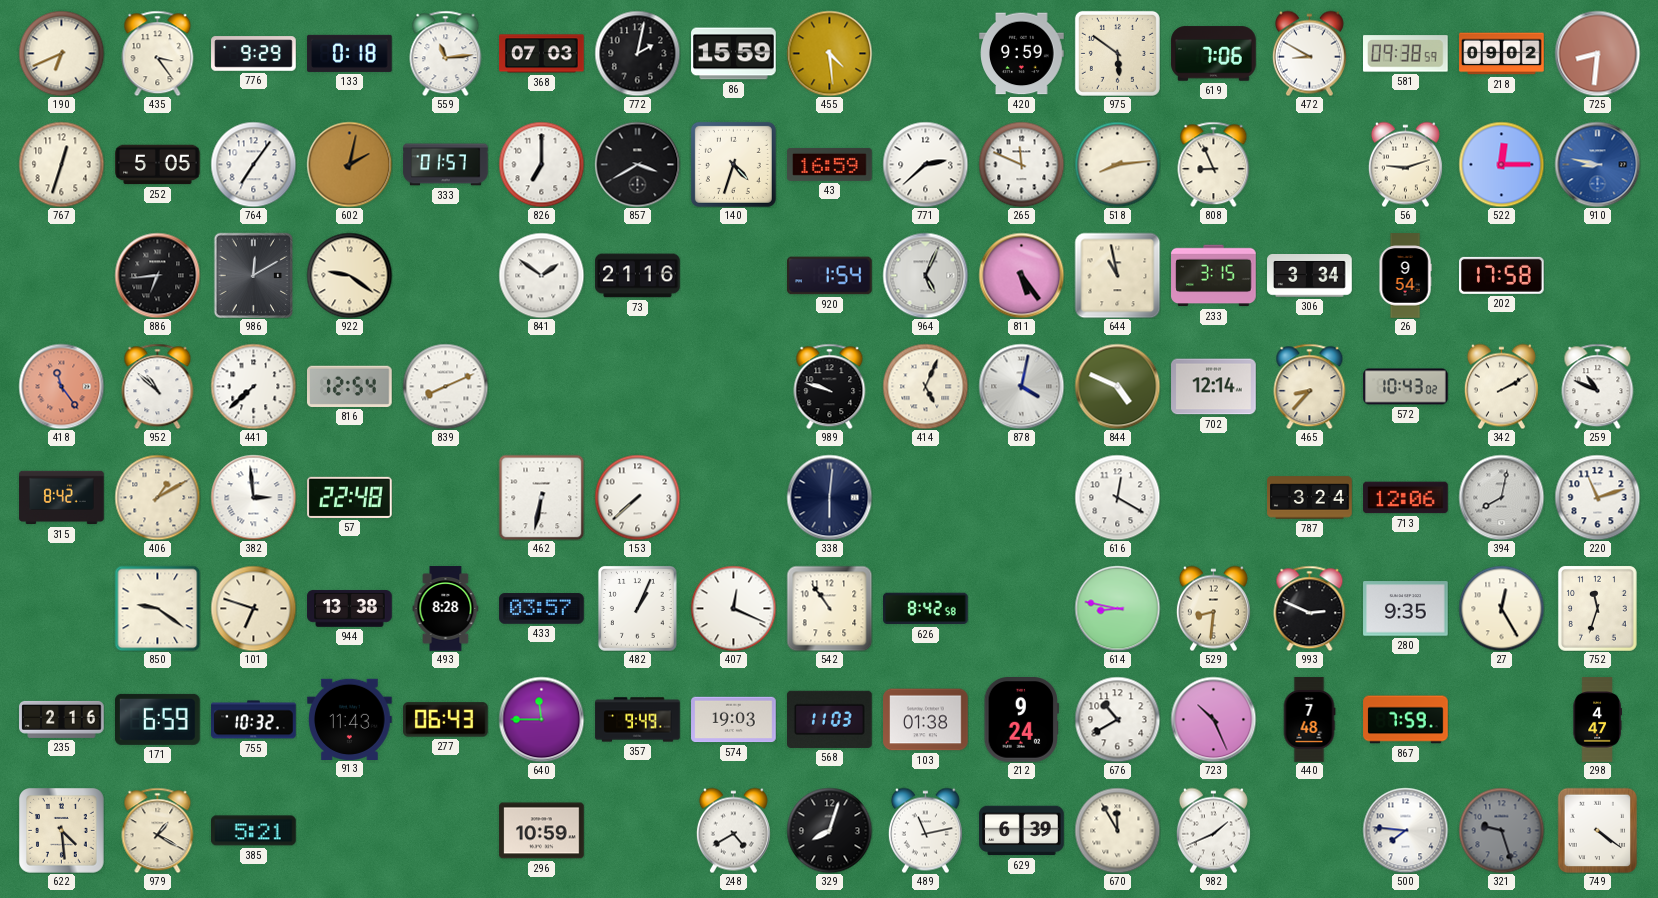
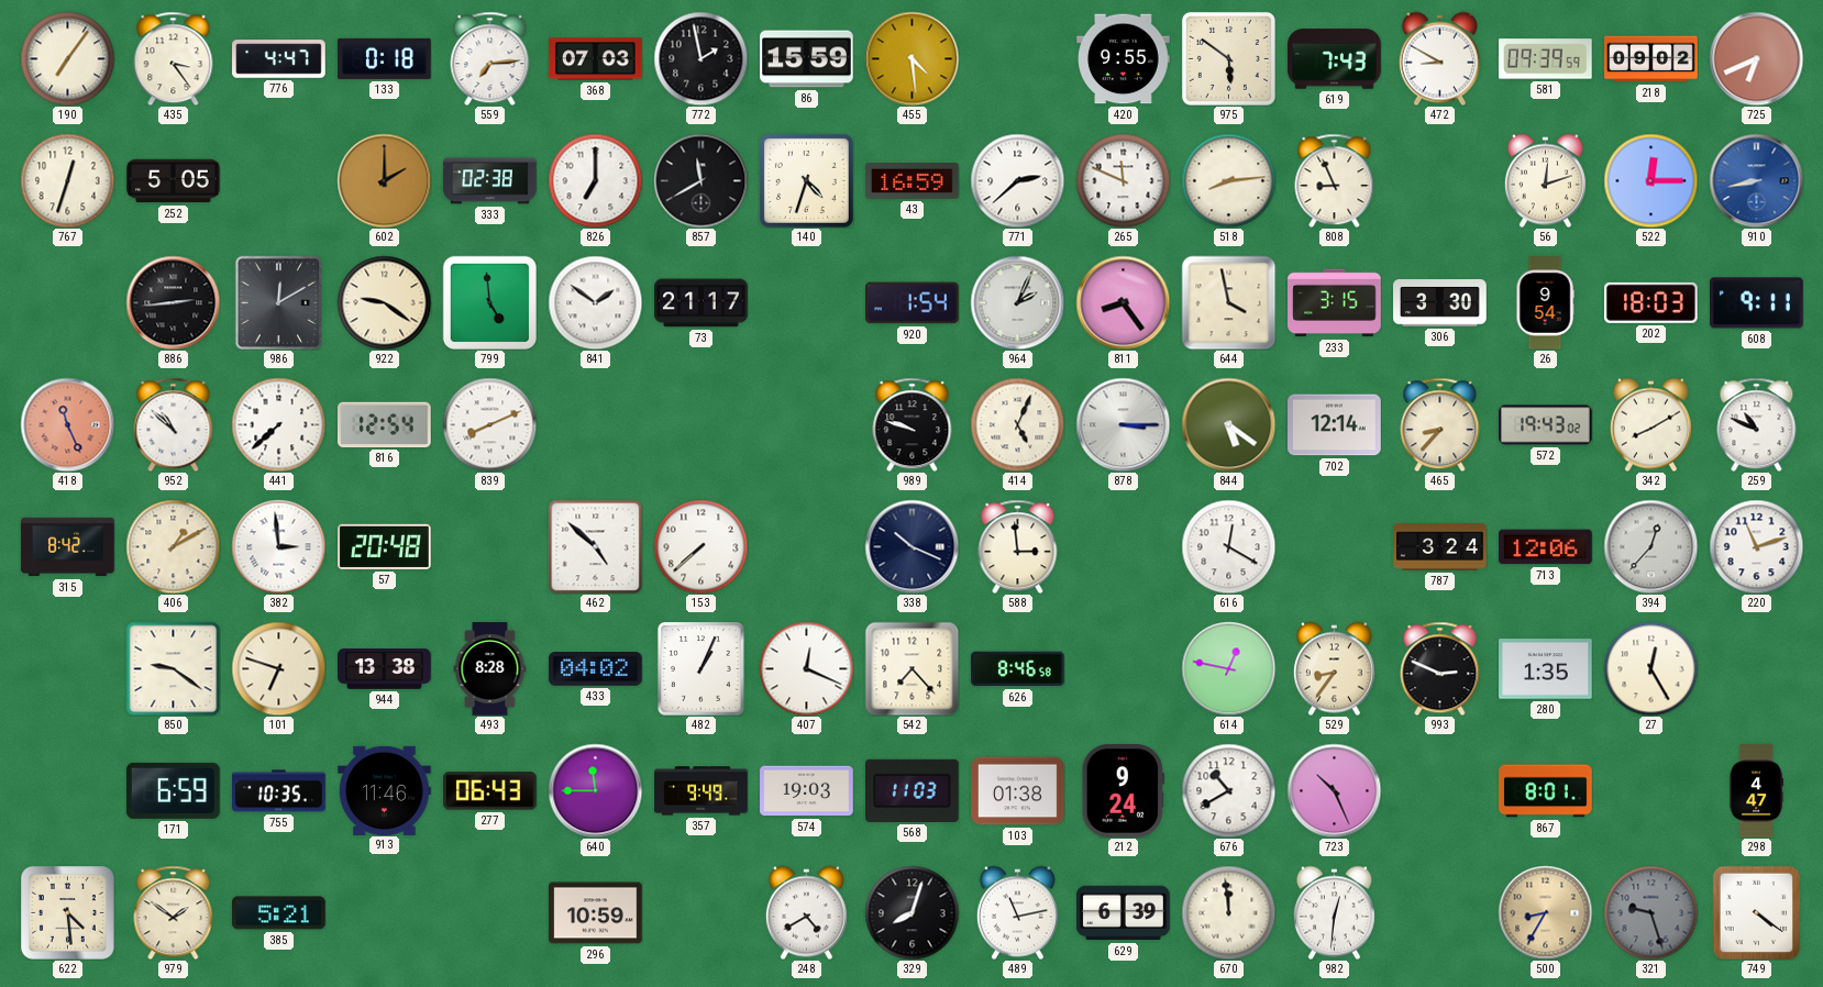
190: 6:41 -> 7:06
776: 9:29 -> 4:47
559: 11:14 -> 7:14
772: 2:02 -> 1:58
420: 9:59 -> 9:55
619: 7:06 -> 7:43
581: 09:38 -> 09:39
725: 8:31 -> 6:41
764: 7:06 -> none
602: 2:02 -> 2:00
333: 01:57 -> 02:38
857: 3:40 -> 11:40
56: 9:12 -> 12:12
910: 8:47 -> 8:43
886: 6:44 -> 2:44
799: none -> 4:59
73: 21:16 -> 21:17
964: 5:04 -> 2:04
811: 5:24 -> 8:24
644: 10:58 -> 3:58
306: 3:34 -> 3:30
202: 17:58 -> 18:03
608: none -> 9:11
418: 11:24 -> 11:26
878: 4:02 -> 3:15
844: 4:49 -> 5:21
572: 10:43 -> 19:43
342: 2:10 -> 8:10
57: 22:48 -> 20:48
462: 6:32 -> 4:52
338: 6:01 -> 10:19
588: none -> 2:59
394: 8:02 -> 12:37
433: 03:57 -> 04:02
542: 10:54 -> 7:23
626: 8:42 -> 8:46
614: 8:47 -> 12:47
529: 8:31 -> 8:36
280: 9:35 -> 1:35
752: 11:33 -> none
235: 2:16 -> none
755: 10:32 -> 10:35
913: 11:43 -> 11:46
440: 7:48 -> none
867: 7:59 -> 8:01
979: 1:20 -> 1:51
670: 11:55 -> 11:59
982: 1:41 -> 12:31
500: 7:46 -> 8:35
500 dial: white -> champagne
